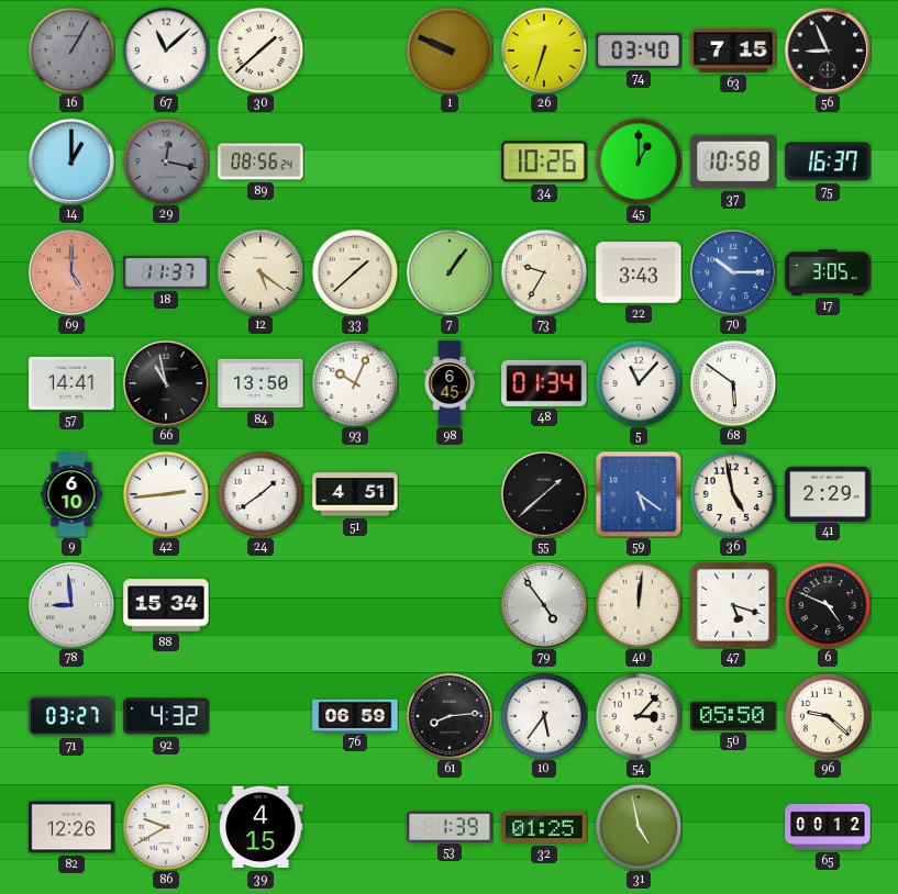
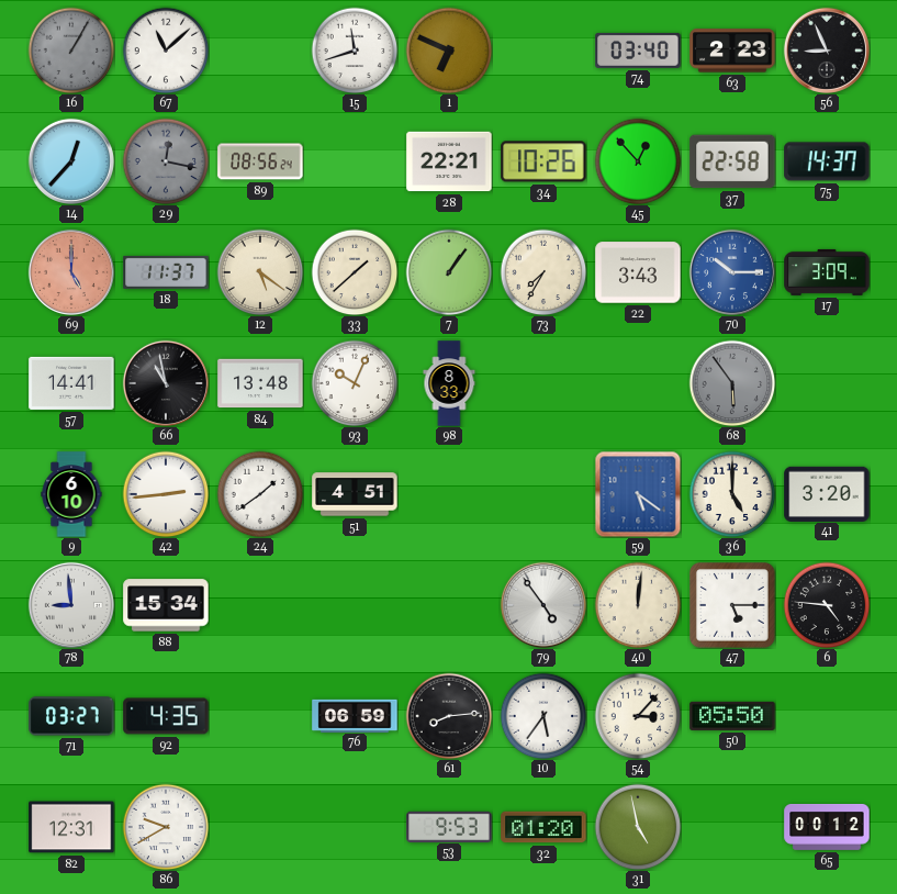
30: 1:38 -> none
15: none -> 11:42
1: 9:49 -> 6:49
26: 6:33 -> none
63: 7:15 -> 2:23
14: 1:00 -> 12:37
28: none -> 22:21
45: 1:00 -> 12:53
37: 10:58 -> 22:58
75: 16:37 -> 14:37
73: 9:35 -> 7:35
17: 3:05 -> 3:09
84: 13:50 -> 13:48
98: 6:45 -> 8:33
48: 01:34 -> none
5: 11:07 -> none
68: 5:51 -> 5:54
68 dial: white -> grey
55: 1:38 -> none
36: 4:58 -> 5:00
41: 2:29 -> 3:20
47: 5:18 -> 5:15
6: 4:49 -> 4:46
92: 4:32 -> 4:35
96: 9:22 -> none
82: 12:26 -> 12:31
39: 4:15 -> none
53: 1:39 -> 9:53
32: 01:25 -> 01:20
